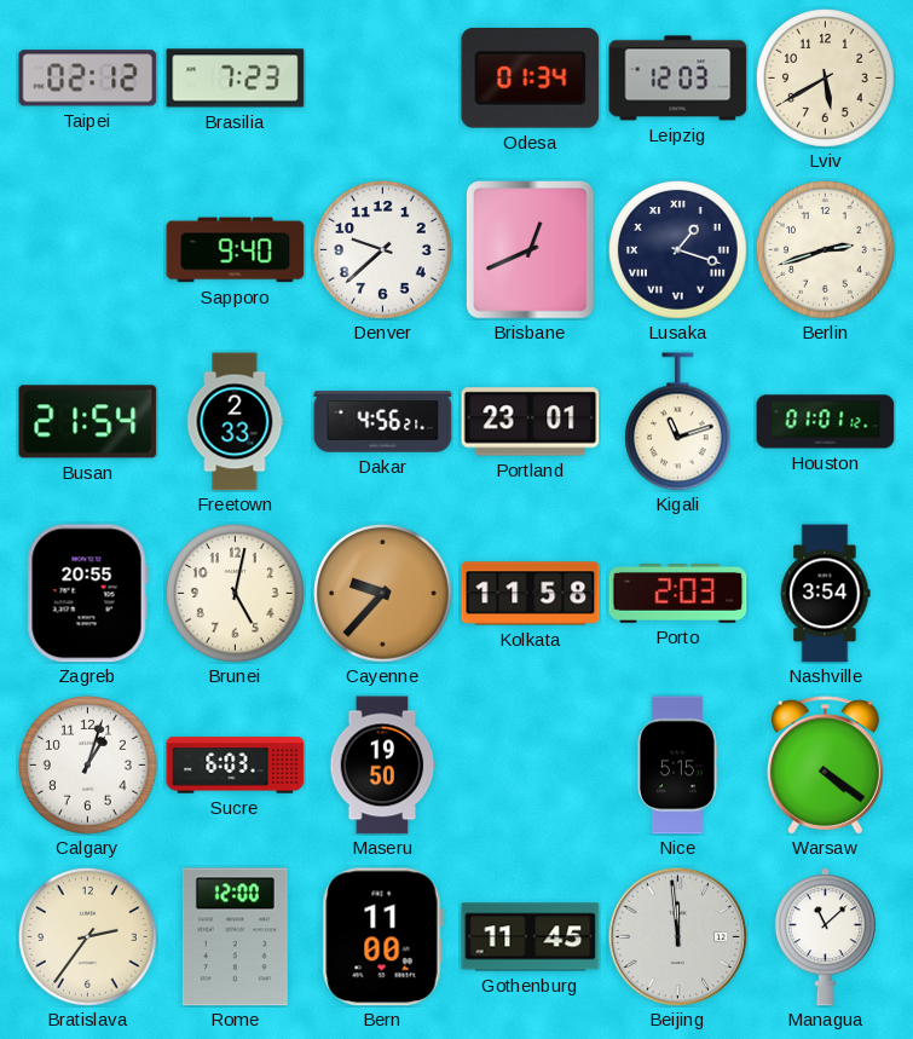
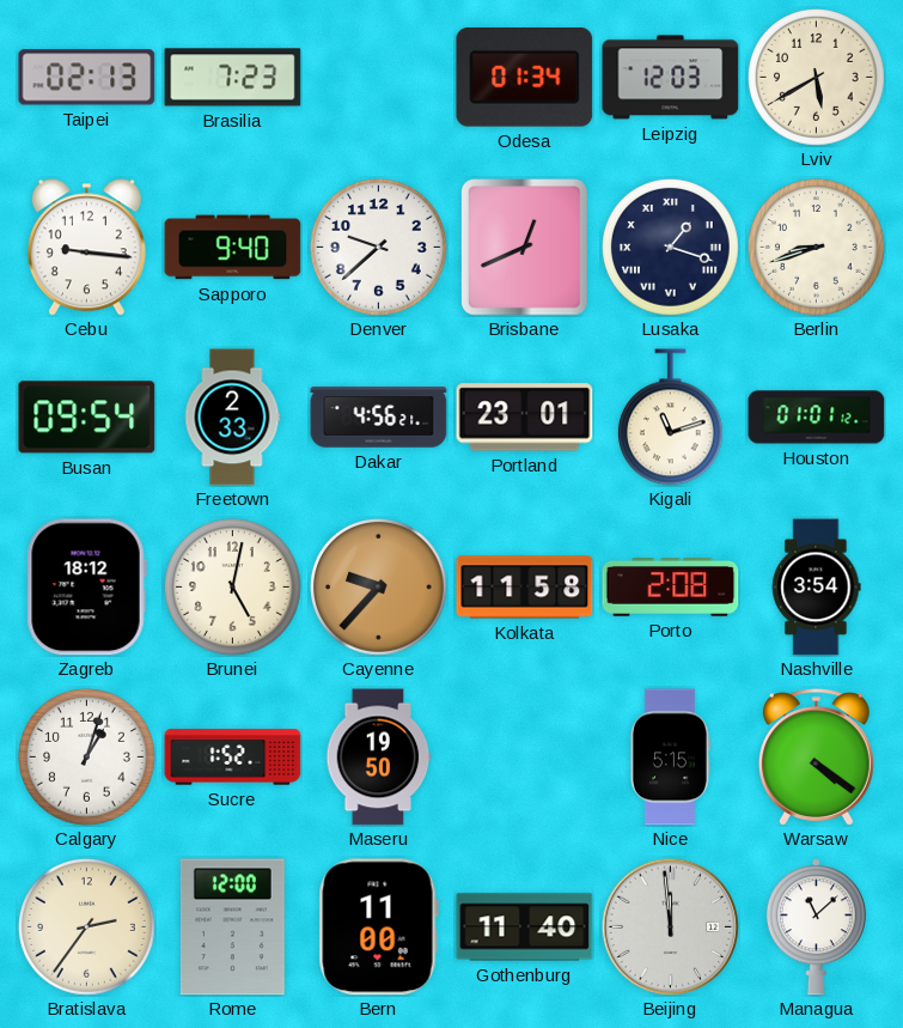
Taipei: 02:12 -> 02:13
Cebu: none -> 9:16
Berlin: 2:42 -> 8:42
Busan: 21:54 -> 09:54
Zagreb: 20:55 -> 18:12
Porto: 2:03 -> 2:08
Sucre: 6:03 -> 1:52
Gothenburg: 11:45 -> 11:40
